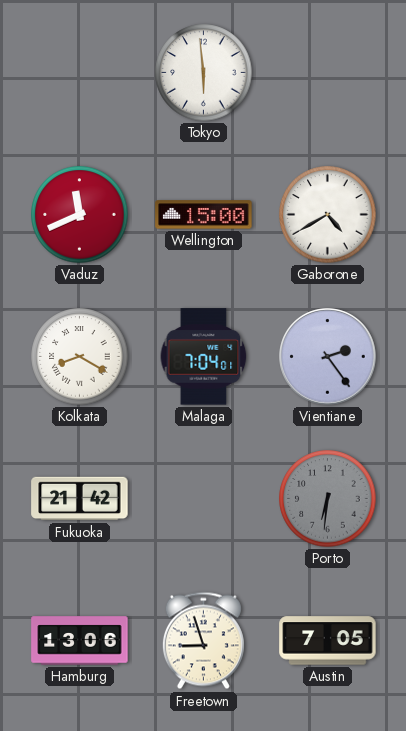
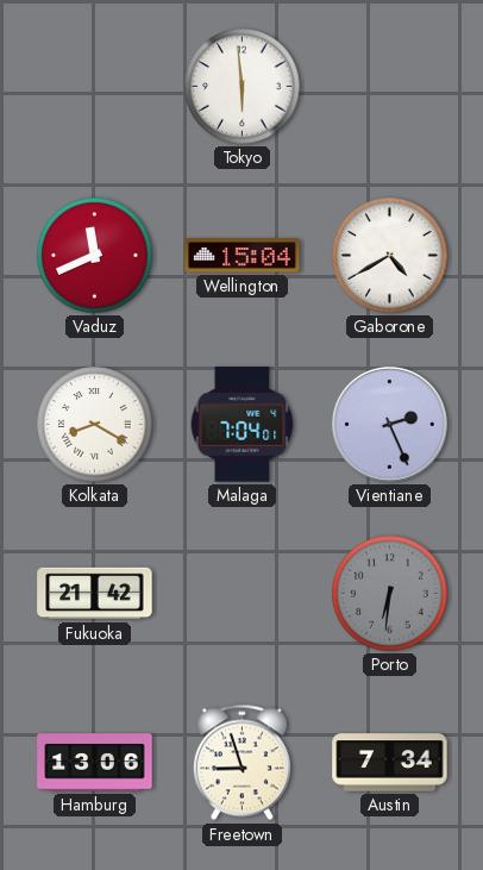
Wellington: 15:00 -> 15:04
Vientiane: 2:24 -> 2:26
Austin: 7:05 -> 7:34
